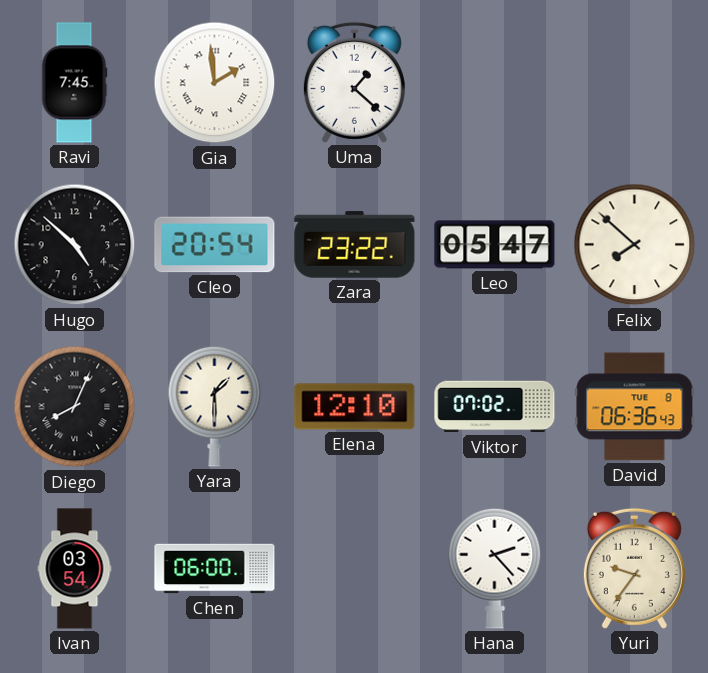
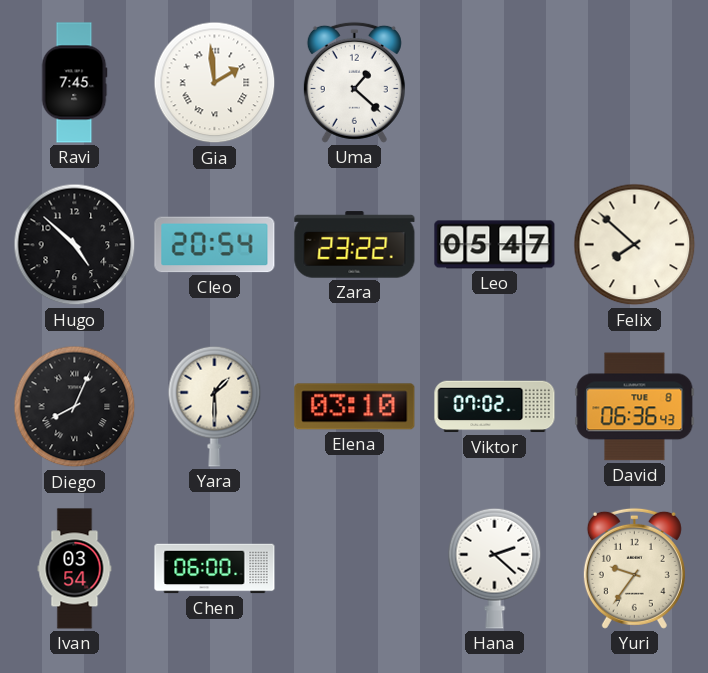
Elena: 12:10 -> 03:10
Hana: 2:23 -> 2:22
